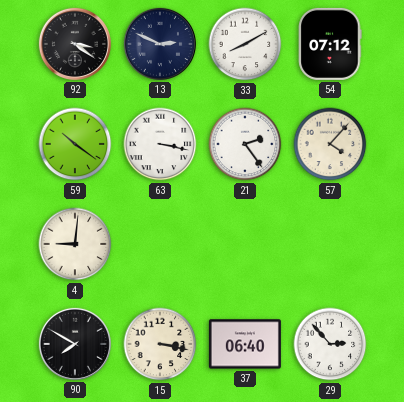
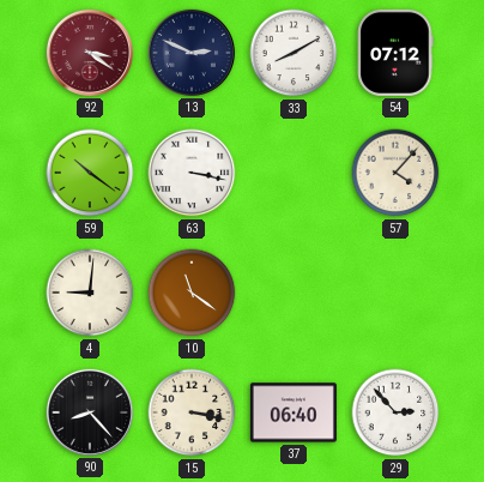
92 dial: black -> burgundy
21: 2:24 -> none
10: none -> 11:21
90: 7:50 -> 8:23
